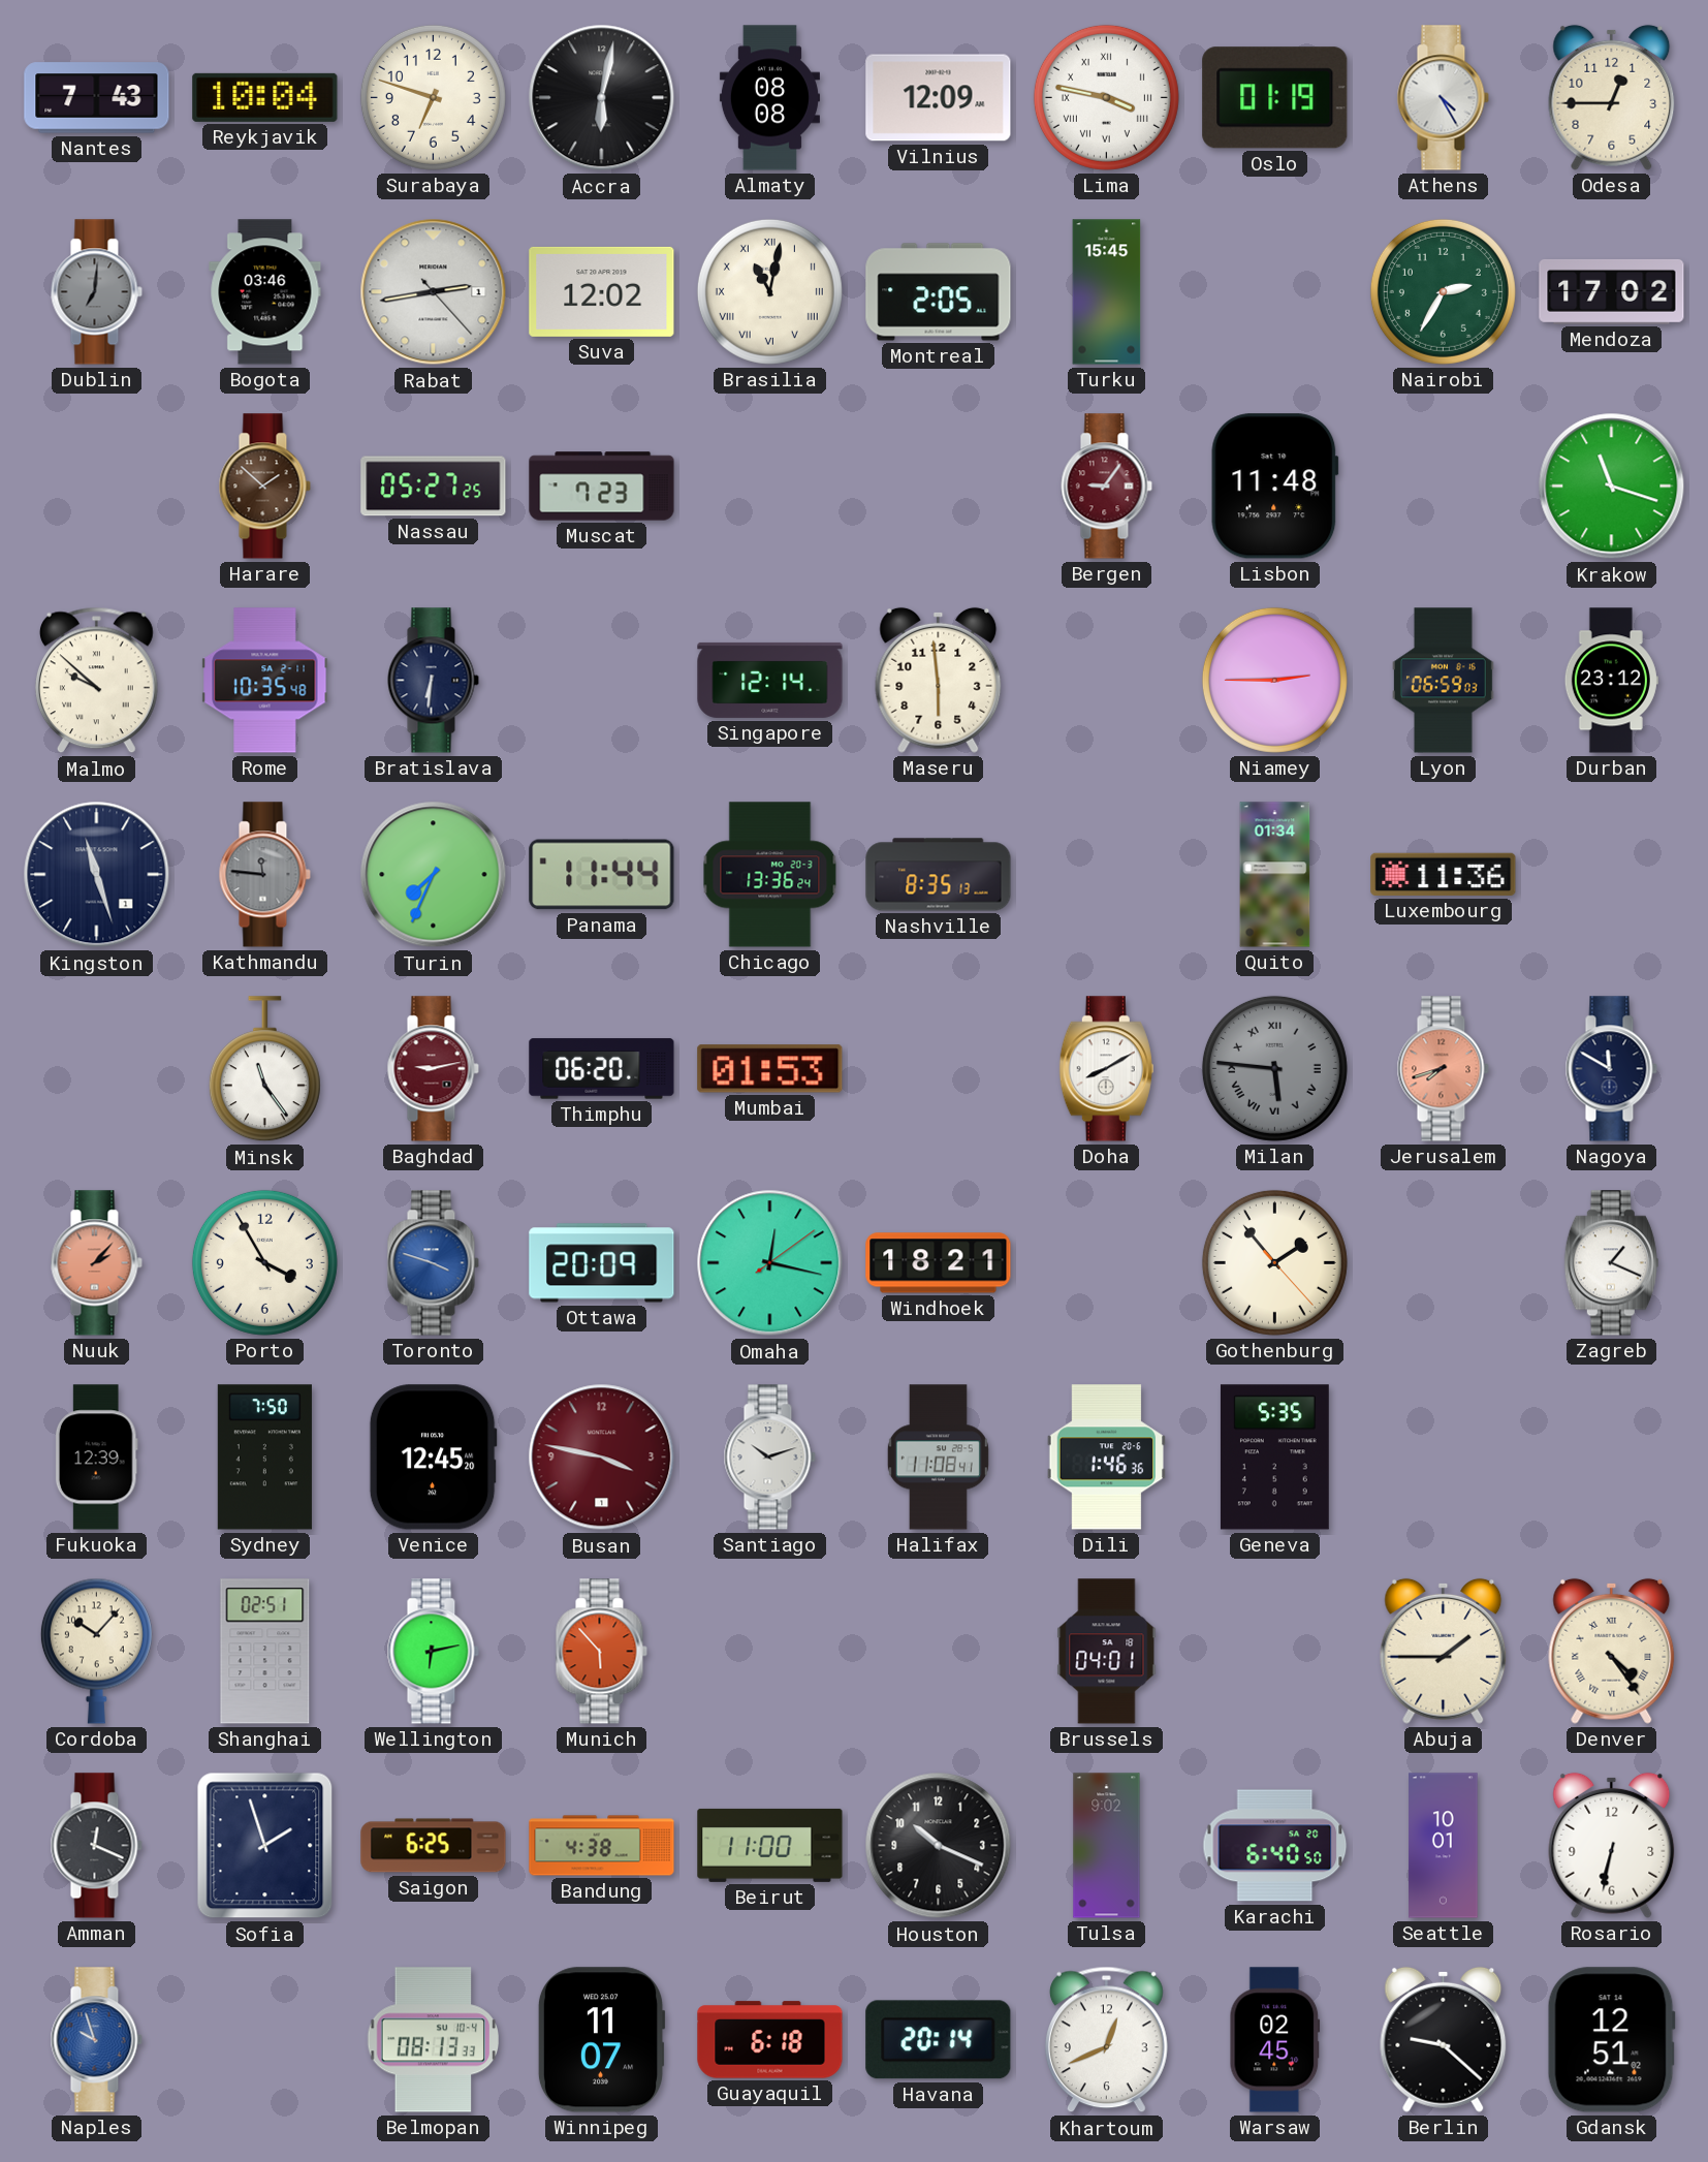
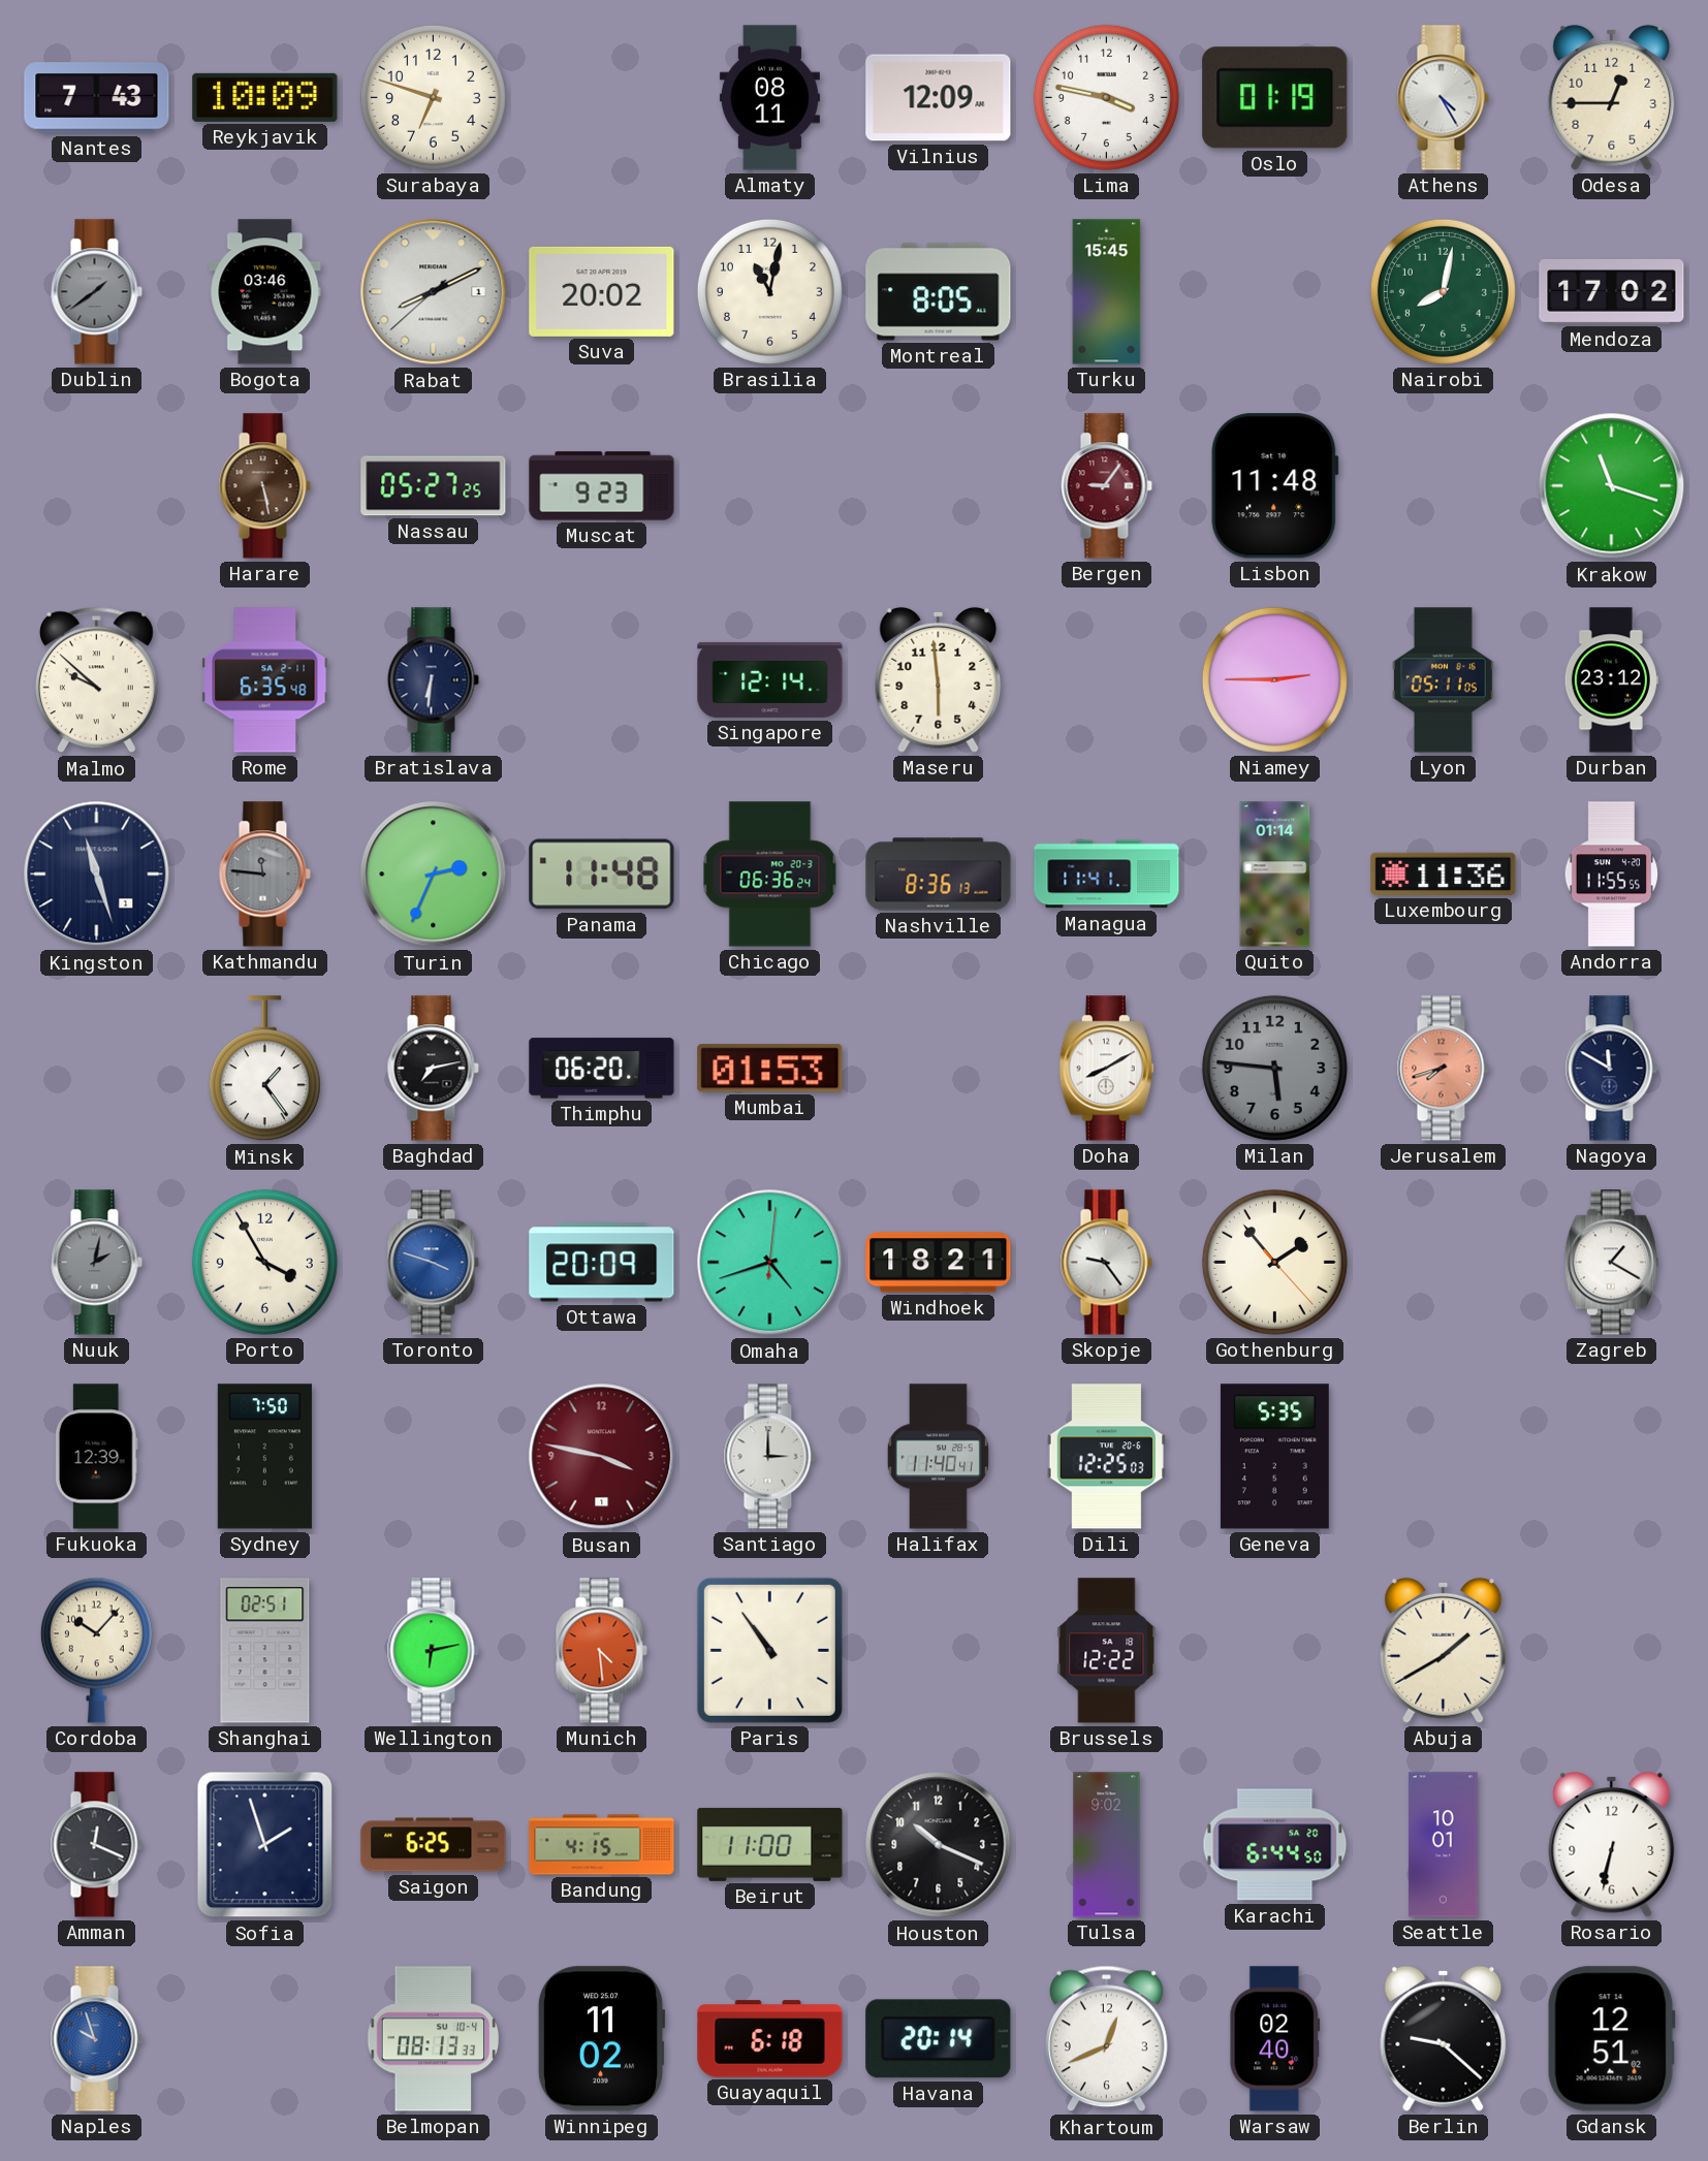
Reykjavik: 10:04 -> 10:09
Accra: 6:02 -> none
Almaty: 08:08 -> 08:11
Lima numerals: Roman -> Arabic
Dublin: 7:01 -> 1:39
Rabat: 2:43 -> 8:10
Suva: 12:02 -> 20:02
Brasilia numerals: Roman -> Arabic
Montreal: 2:05 -> 8:05
Nairobi: 2:35 -> 8:02
Harare: 1:52 -> 5:28
Muscat: 7:23 -> 9:23
Rome: 10:35 -> 6:35
Lyon: 06:59 -> 05:11
Turin: 7:34 -> 2:34
Panama: 11:44 -> 11:48
Chicago: 13:36 -> 06:36
Nashville: 8:35 -> 8:36
Managua: none -> 11:41
Quito: 01:34 -> 01:14
Andorra: none -> 11:55
Minsk: 11:24 -> 1:24
Baghdad: 9:13 -> 7:13
Baghdad dial: burgundy -> black
Milan numerals: Roman -> Arabic
Nuuk: 2:07 -> 2:02
Nuuk dial: salmon -> grey
Omaha: 12:17 -> 4:42
Skopje: none -> 9:24
Zagreb: 1:19 -> 1:20
Venice: 12:45 -> none
Santiago: 10:12 -> 3:00
Halifax: 11:08 -> 11:40
Dili: 1:46 -> 12:25
Munich: 5:53 -> 4:29
Paris: none -> 10:54
Brussels: 04:01 -> 12:22
Abuja: 1:45 -> 1:40
Denver: 4:24 -> none
Bandung: 4:38 -> 4:15
Karachi: 6:40 -> 6:44
Winnipeg: 11:07 -> 11:02
Warsaw: 02:45 -> 02:40
